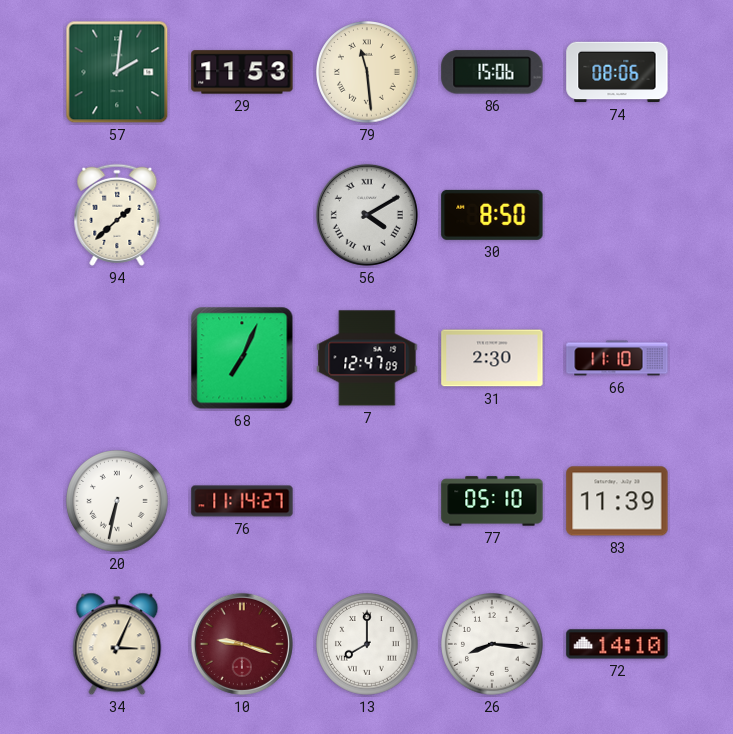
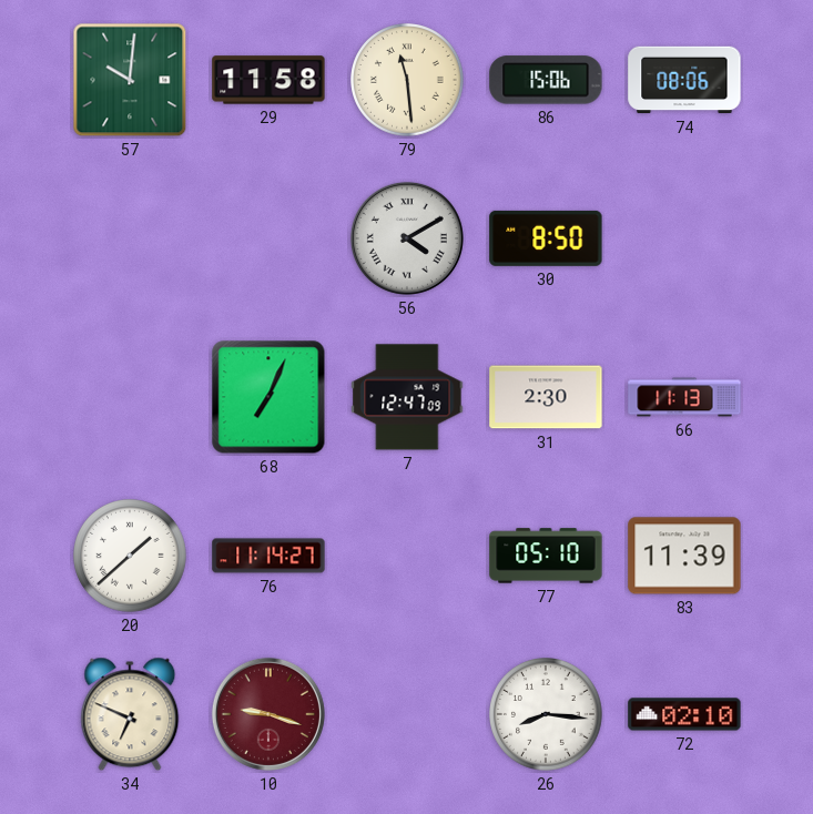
57: 2:01 -> 10:01
29: 11:53 -> 11:58
94: 1:38 -> none
66: 11:10 -> 11:13
20: 6:32 -> 1:38
34: 3:04 -> 6:49
13: 8:00 -> none
72: 14:10 -> 02:10
